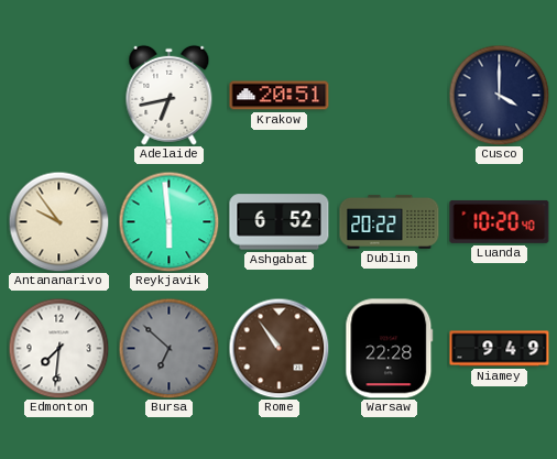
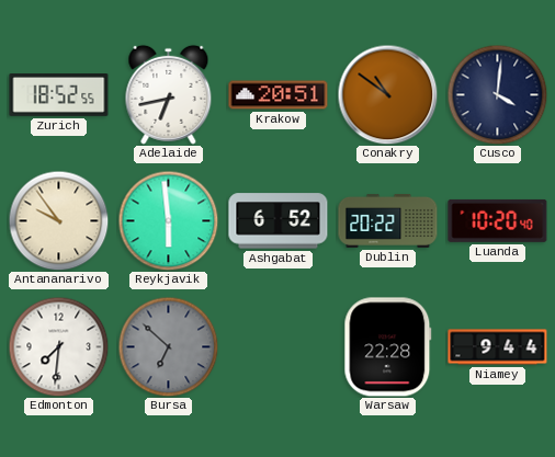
Zurich: none -> 18:52
Conakry: none -> 10:51
Cusco: 4:00 -> 4:01
Rome: 10:54 -> none
Niamey: 9:49 -> 9:44
